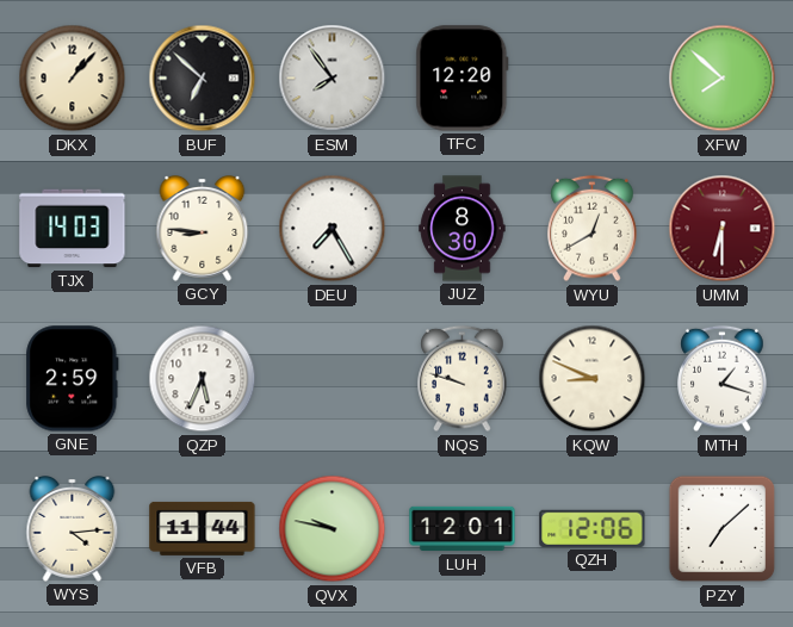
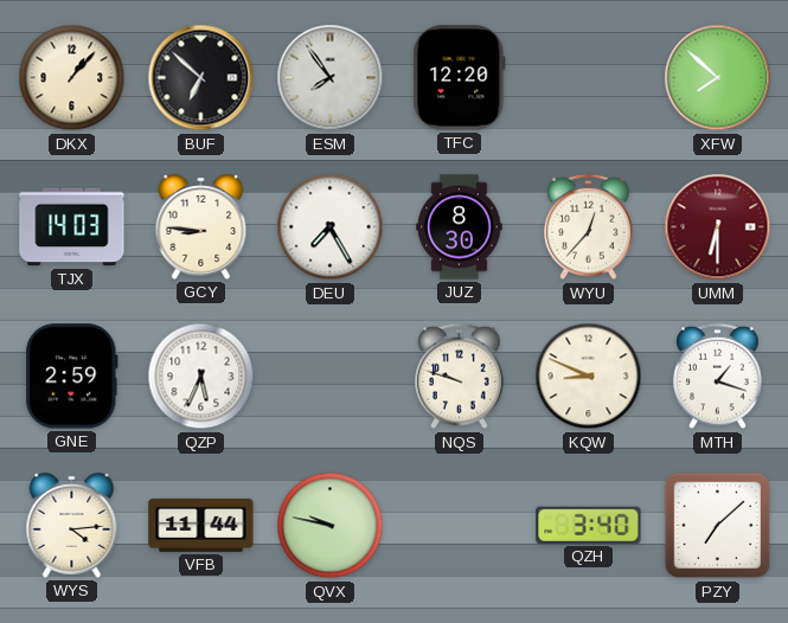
WYU: 12:40 -> 12:37
LUH: 12:01 -> none
QZH: 12:06 -> 3:40
